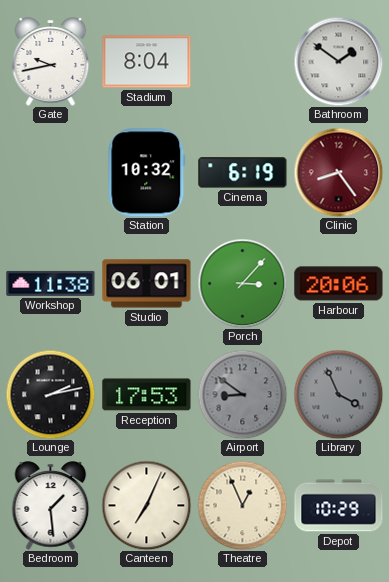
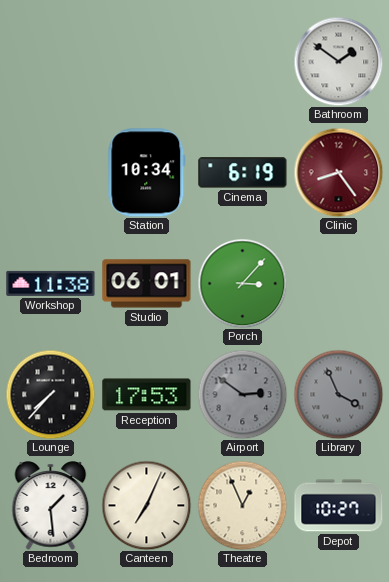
Gate: 9:43 -> none
Stadium: 8:04 -> none
Station: 10:32 -> 10:34
Harbour: 20:06 -> none
Lounge: 2:13 -> 7:37
Airport: 8:51 -> 2:51
Depot: 10:29 -> 10:27
